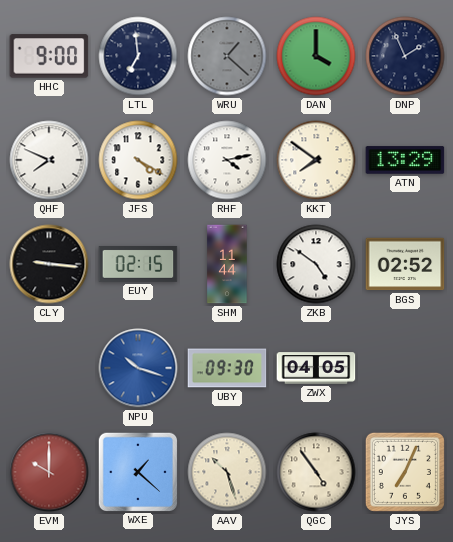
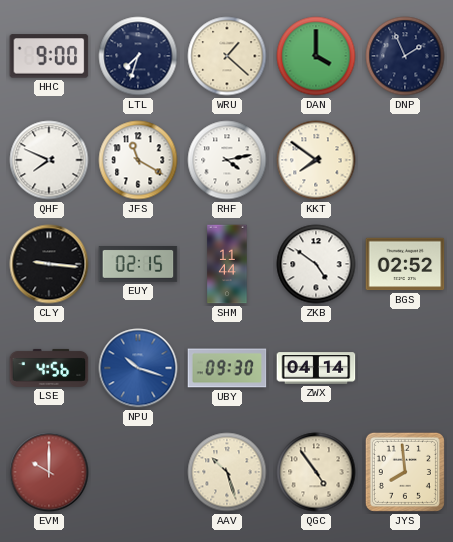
LTL: 6:59 -> 7:33
WRU dial: grey -> cream
JFS: 4:20 -> 11:20
ATN: 13:29 -> none
LSE: none -> 4:56
ZWX: 04:05 -> 04:14
WXE: 1:22 -> none
JYS: 7:04 -> 7:59
